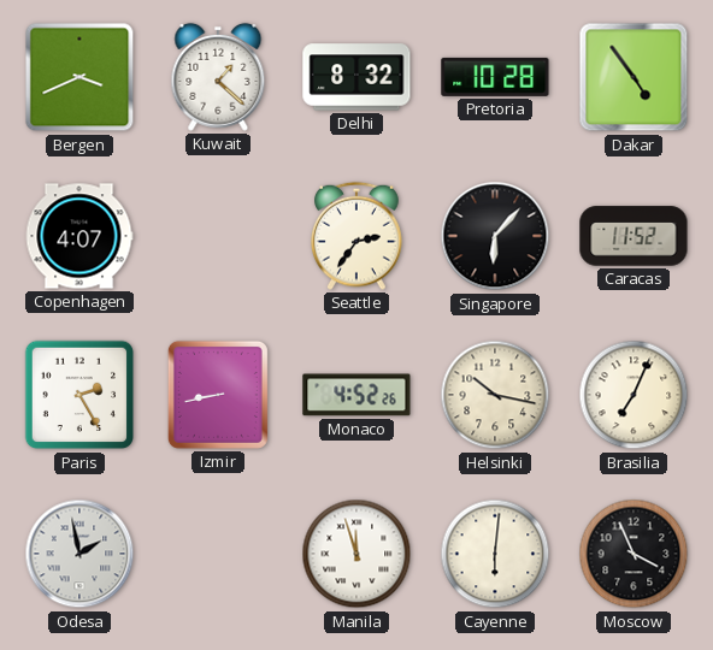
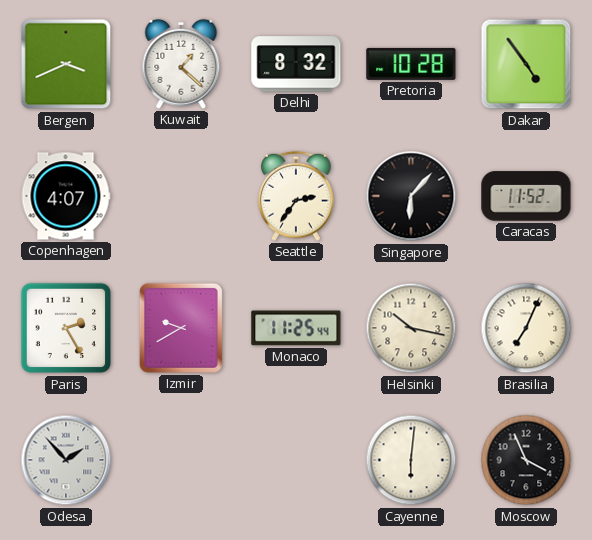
Izmir: 8:43 -> 9:40
Monaco: 4:52 -> 11:25
Odesa: 1:58 -> 1:53
Manila: 11:57 -> none
